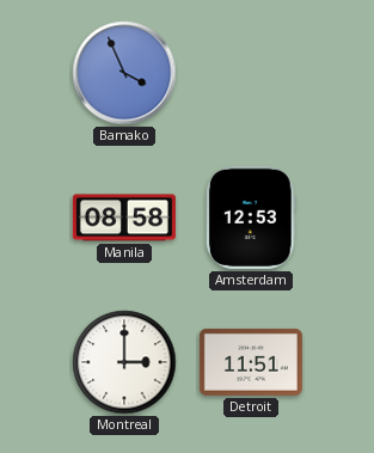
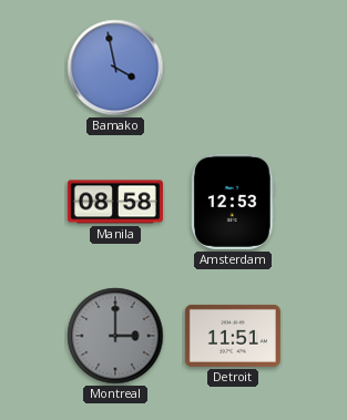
Bamako: 3:56 -> 3:58
Montreal dial: white -> grey
